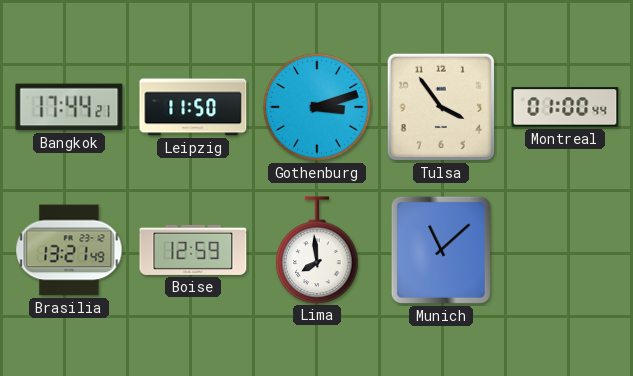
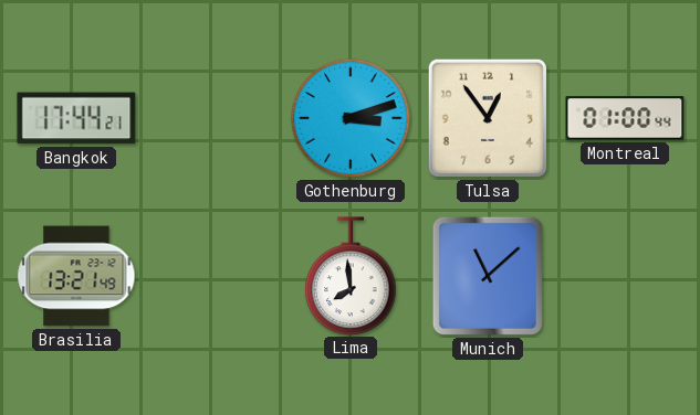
Leipzig: 11:50 -> none
Tulsa: 3:54 -> 12:54
Boise: 12:59 -> none
